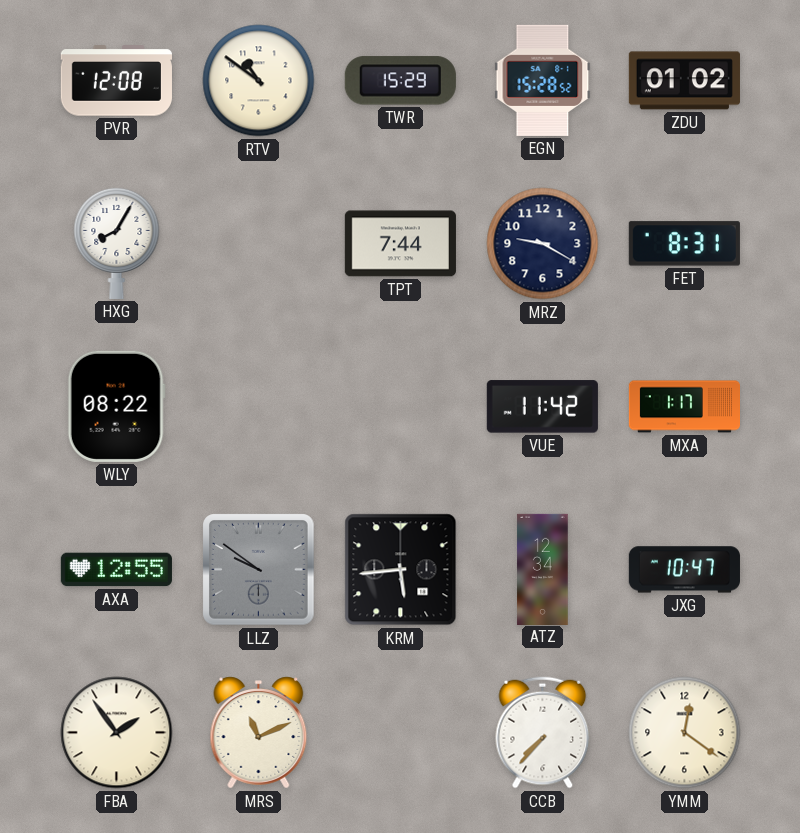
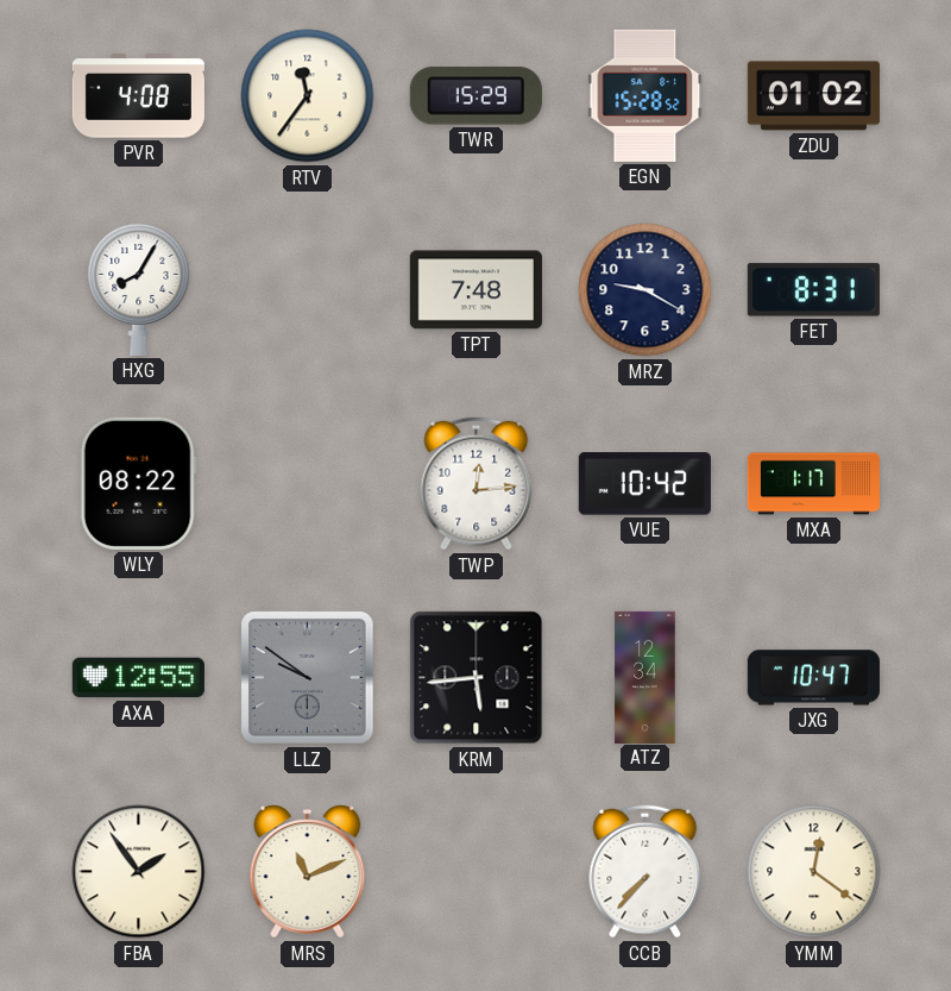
PVR: 12:08 -> 4:08
RTV: 10:51 -> 11:36
TPT: 7:44 -> 7:48
TWP: none -> 12:14
VUE: 11:42 -> 10:42
